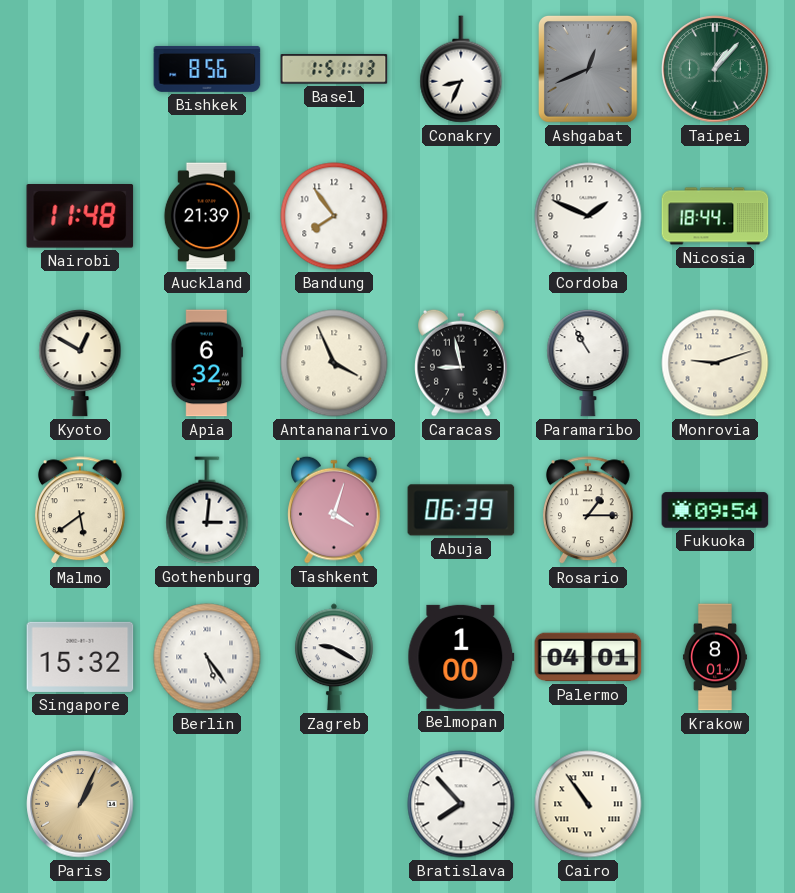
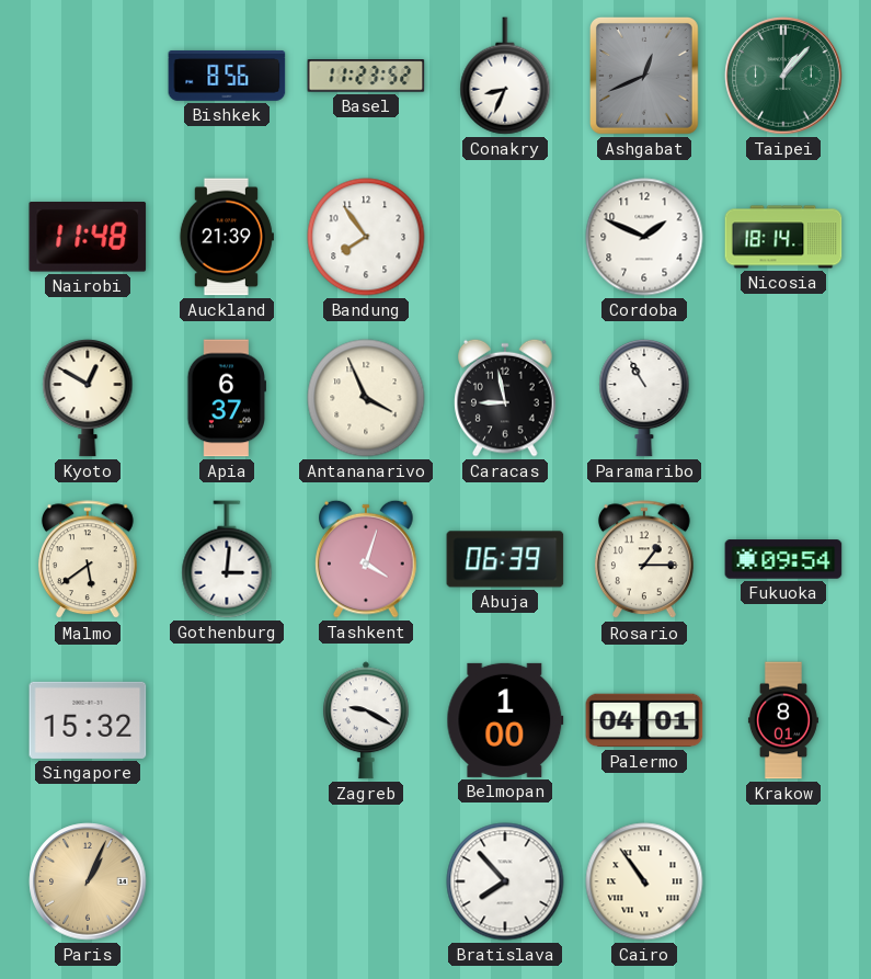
Basel: 1:51 -> 11:23
Nicosia: 18:44 -> 18:14
Apia: 6:32 -> 6:37
Monrovia: 9:12 -> none
Berlin: 5:24 -> none
